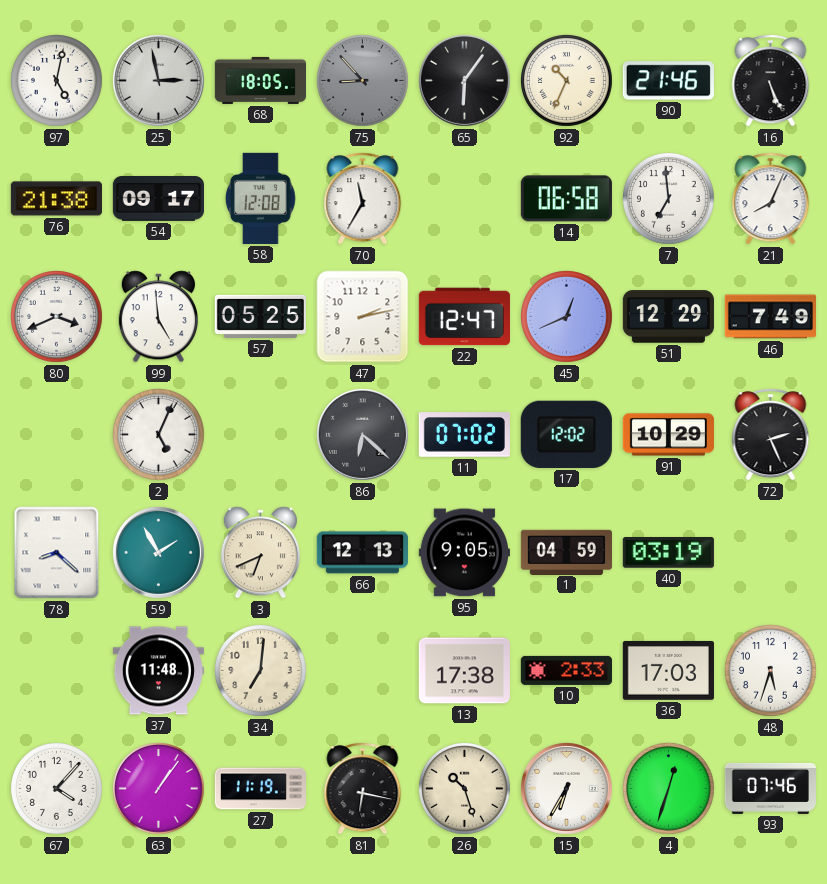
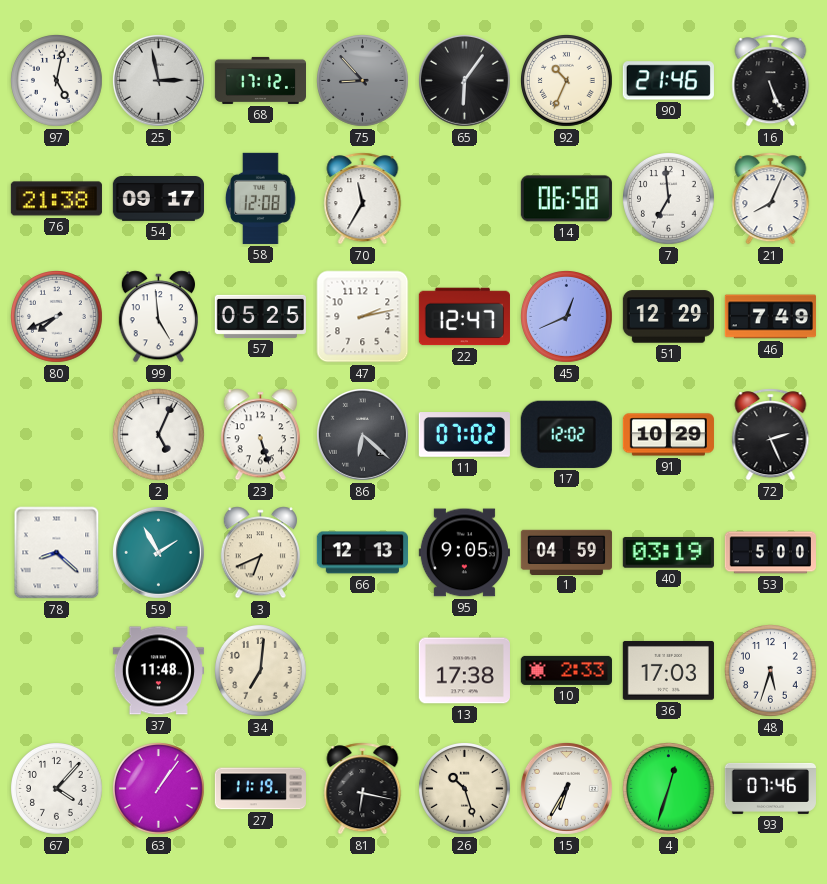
68: 18:05 -> 17:12
80: 3:41 -> 7:41
23: none -> 5:27
53: none -> 5:00
